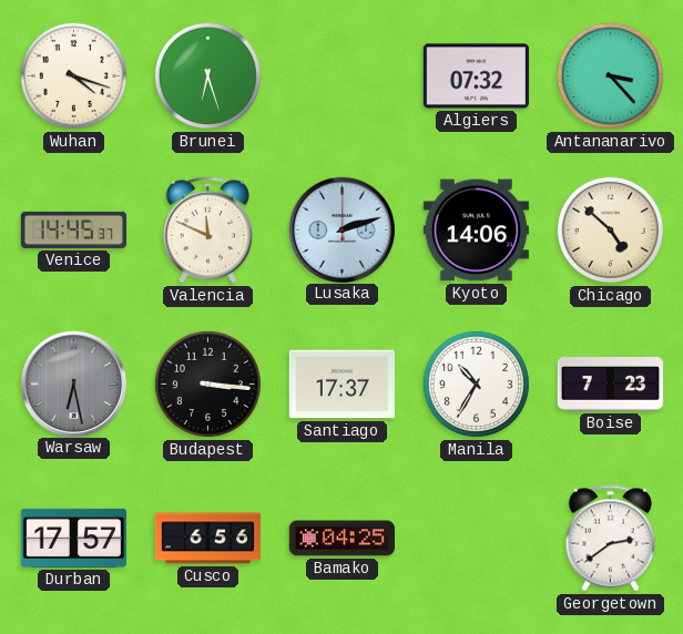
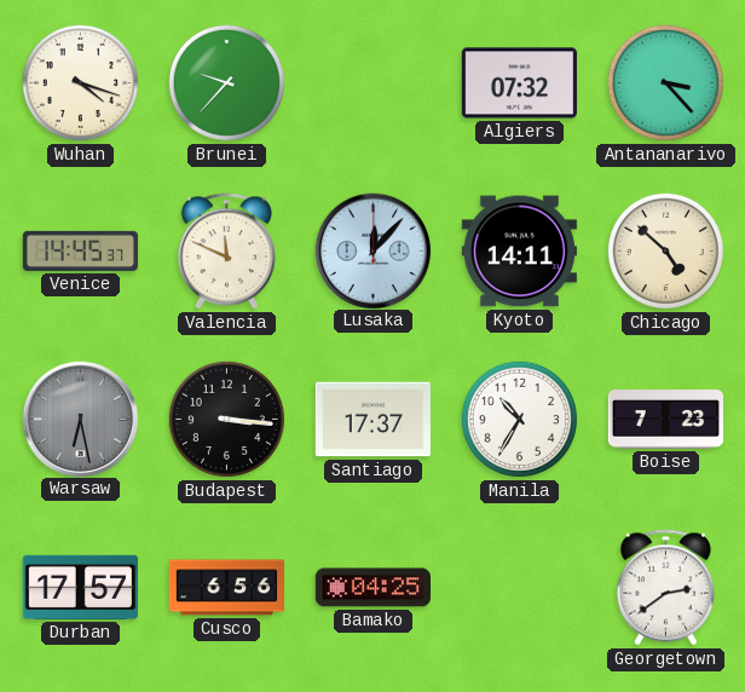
Brunei: 6:27 -> 9:37
Lusaka: 2:12 -> 12:07
Kyoto: 14:06 -> 14:11
